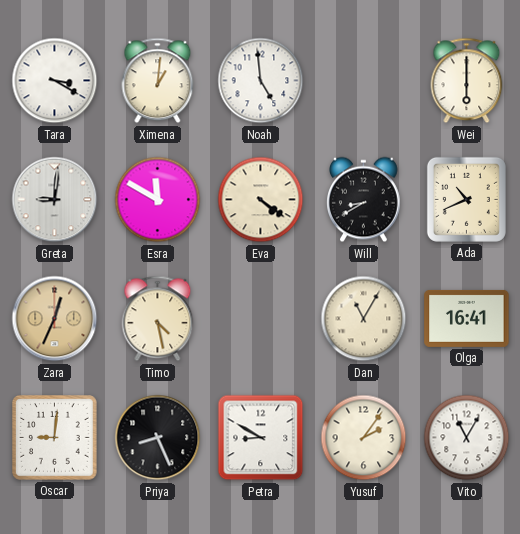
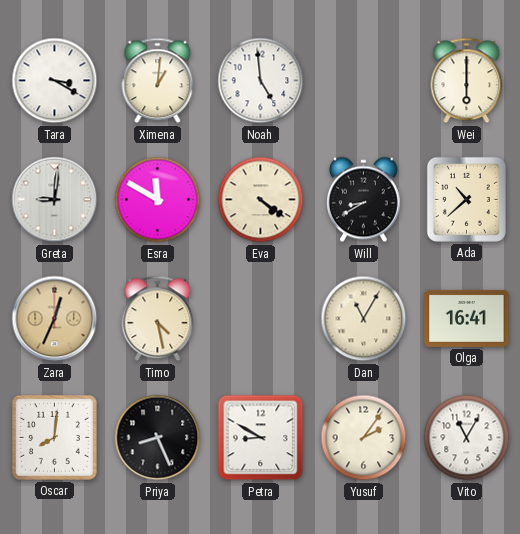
Ada: 10:41 -> 10:38
Oscar: 9:01 -> 8:01
